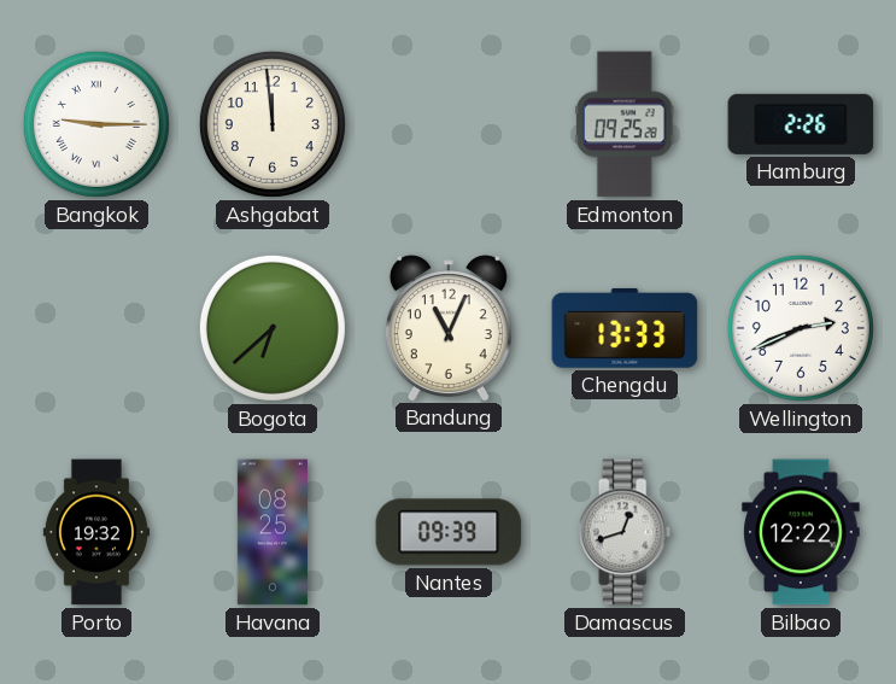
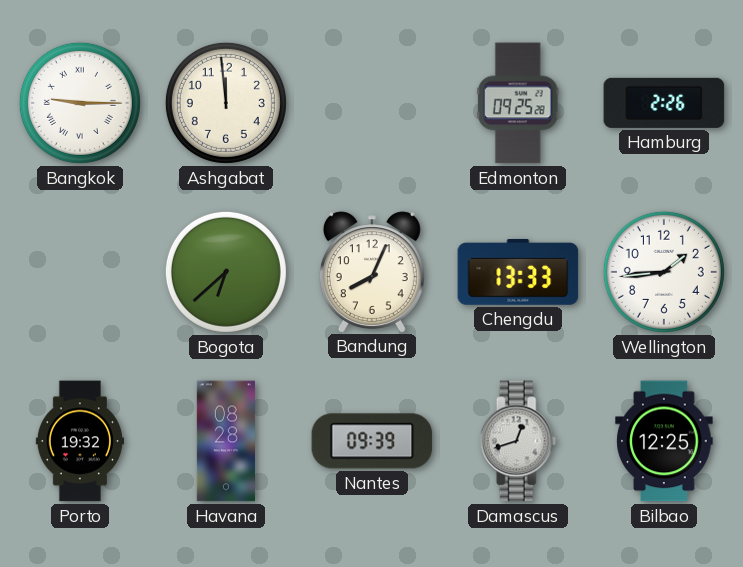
Bandung: 11:04 -> 8:04
Wellington: 2:41 -> 1:44
Havana: 08:25 -> 08:28
Bilbao: 12:22 -> 12:25
